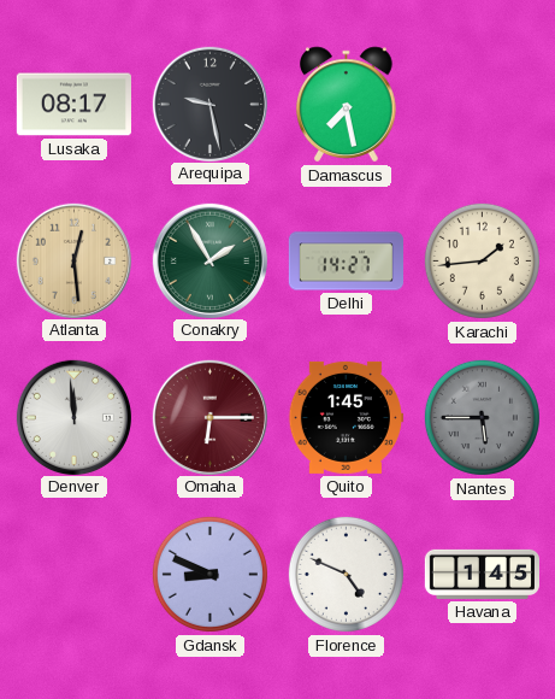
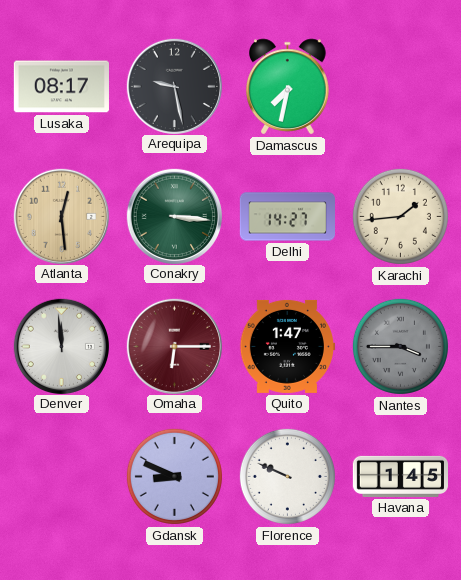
Damascus: 7:28 -> 7:32
Conakry: 1:55 -> 3:16
Quito: 1:45 -> 1:47
Nantes: 5:45 -> 3:45
Florence: 4:49 -> 9:49
